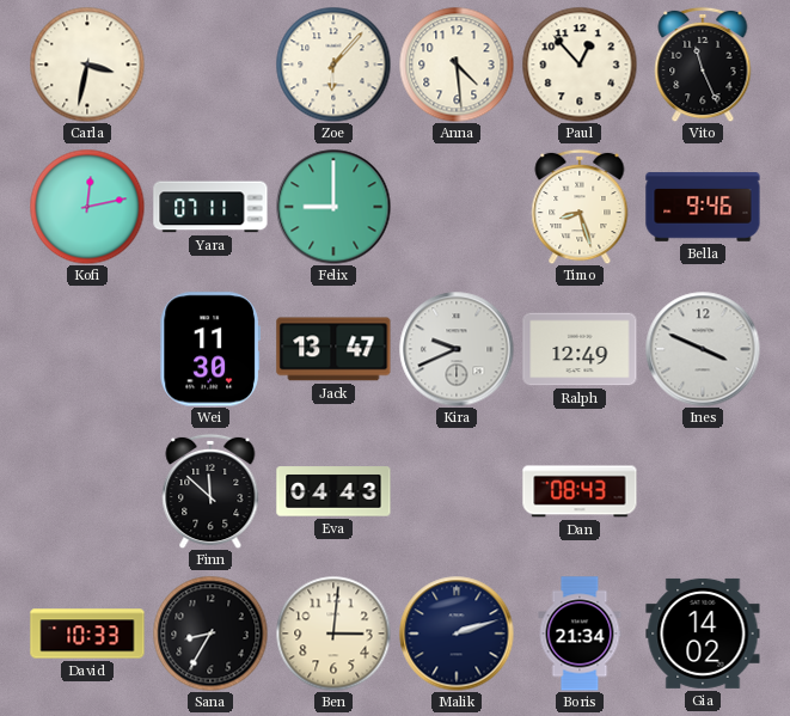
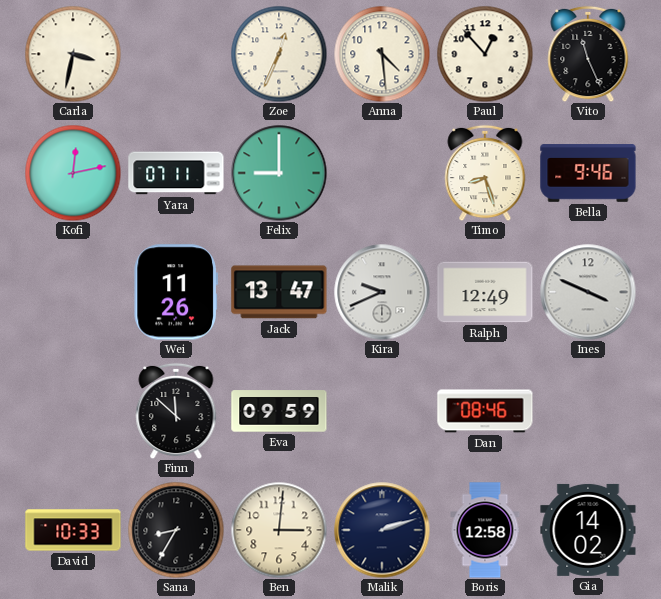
Zoe: 6:07 -> 12:34
Wei: 11:30 -> 11:26
Eva: 04:43 -> 09:59
Dan: 08:43 -> 08:46
Boris: 21:34 -> 12:58
